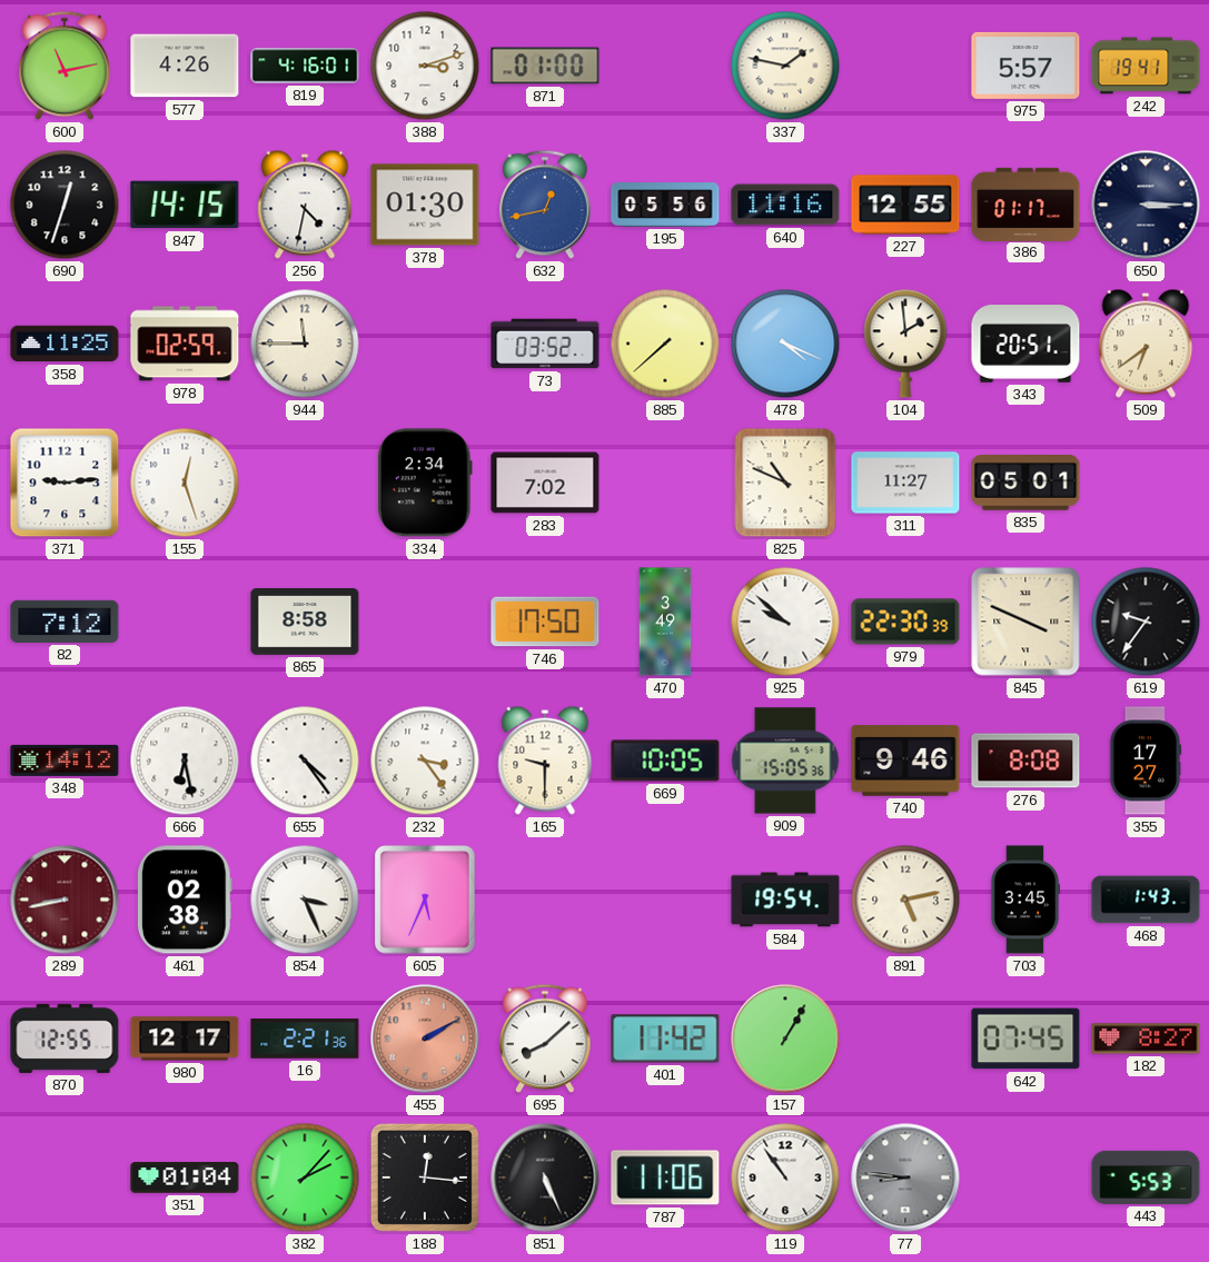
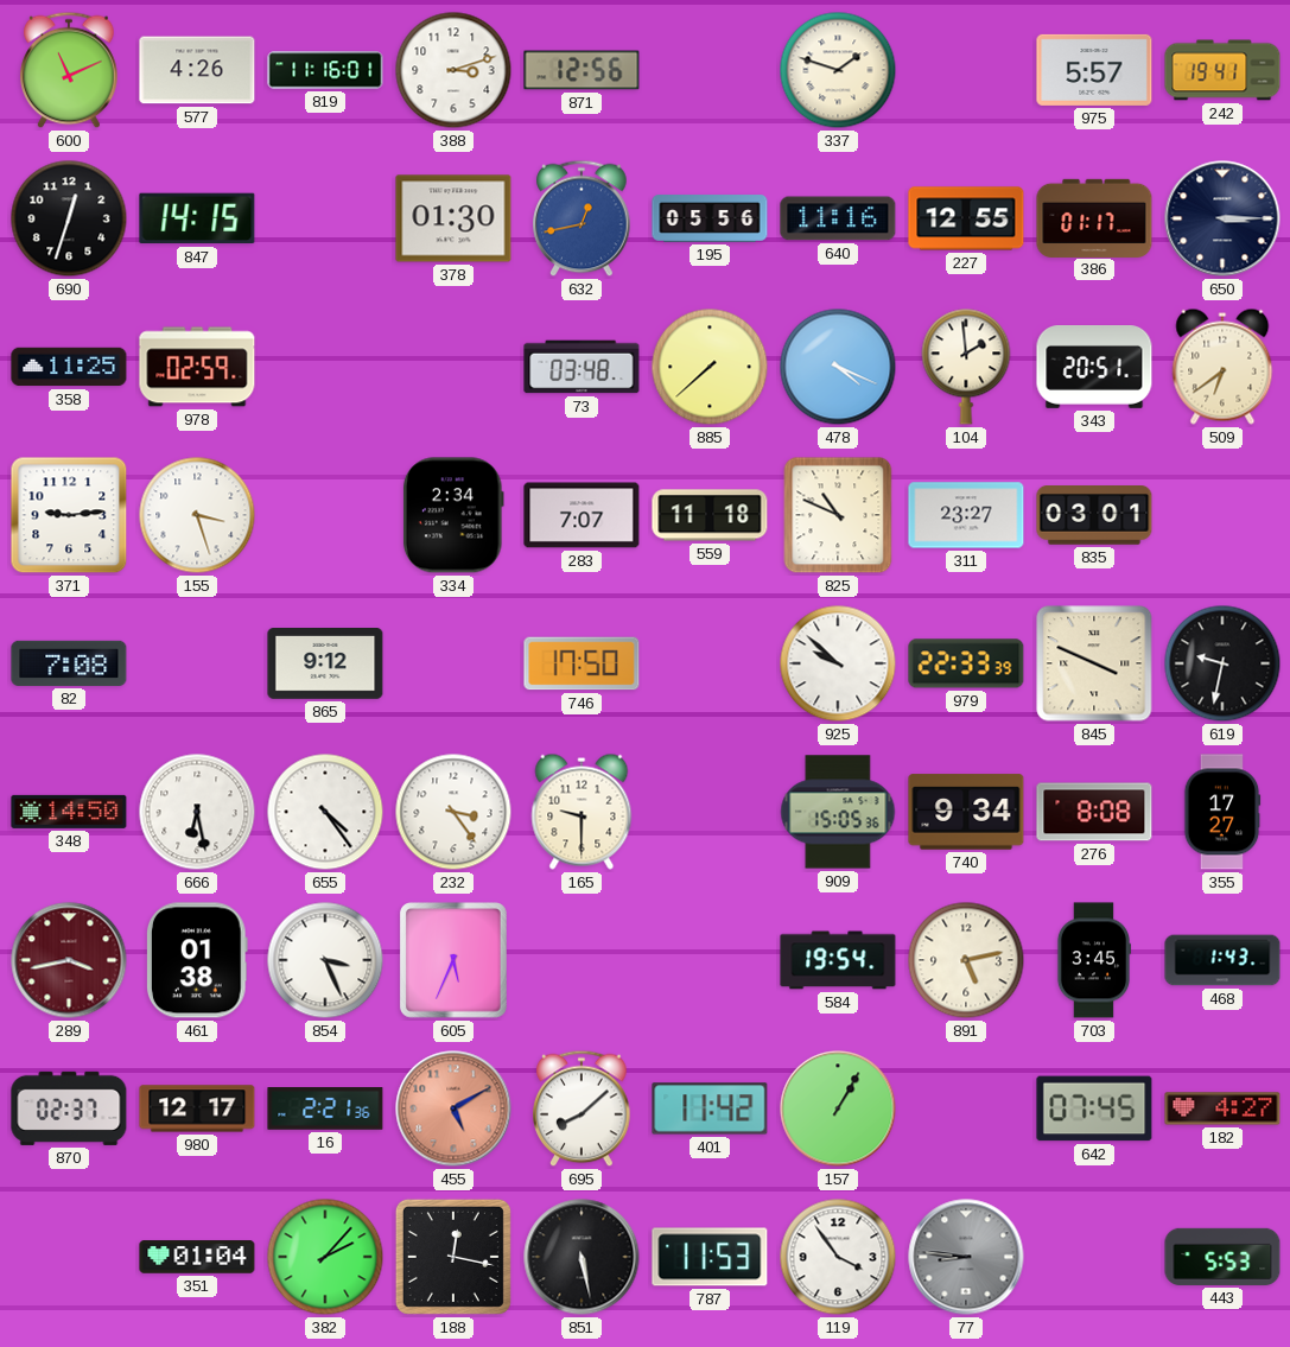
600: 11:13 -> 11:11
819: 4:16 -> 11:16
871: 01:00 -> 12:56
337: 1:47 -> 1:48
256: 4:32 -> none
944: 11:45 -> none
73: 03:52 -> 03:48
155: 12:27 -> 3:27
283: 7:02 -> 7:07
559: none -> 11:18
311: 11:27 -> 23:27
835: 05:01 -> 03:01
82: 7:12 -> 7:08
865: 8:58 -> 9:12
470: 3:49 -> none
979: 22:30 -> 22:33
619: 9:36 -> 9:32
348: 14:12 -> 14:50
669: 10:05 -> none
740: 9:46 -> 9:34
289: 8:43 -> 3:43
461: 02:38 -> 01:38
870: 12:55 -> 02:37
455: 2:10 -> 5:10
182: 8:27 -> 4:27
188: 12:16 -> 12:17
851: 5:26 -> 5:28
787: 11:06 -> 11:53
119: 10:54 -> 3:54
